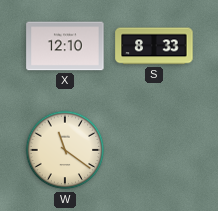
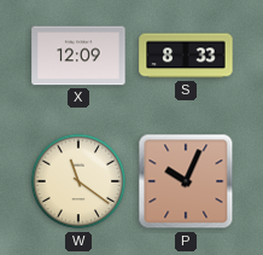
X: 12:10 -> 12:09
P: none -> 10:04
